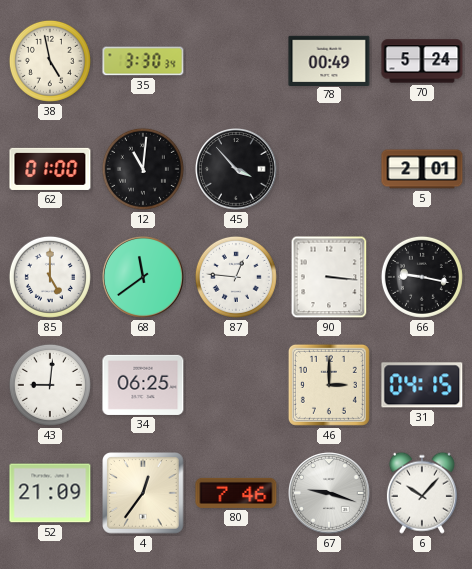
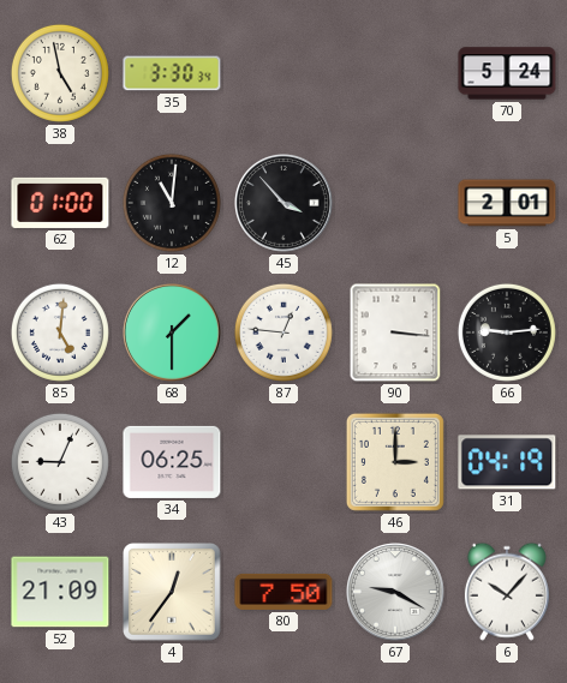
78: 00:49 -> none
85: 5:00 -> 5:01
68: 11:39 -> 1:30
66: 9:17 -> 9:14
43: 9:01 -> 9:04
31: 04:15 -> 04:19
80: 7:46 -> 7:50
67: 9:18 -> 9:20
